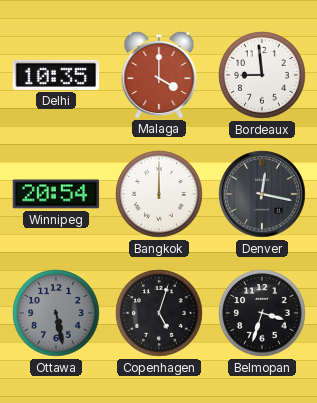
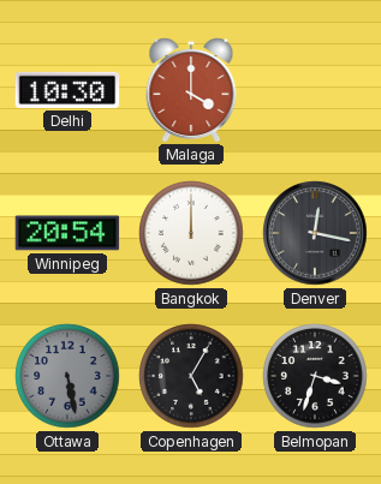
Delhi: 10:35 -> 10:30
Bordeaux: 8:59 -> none
Copenhagen: 5:03 -> 5:05
